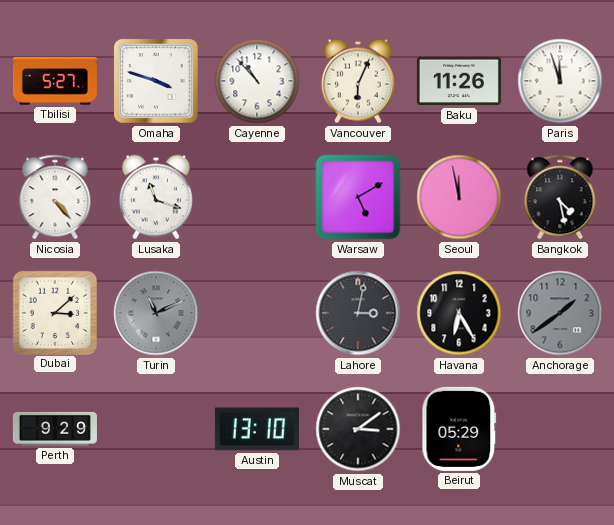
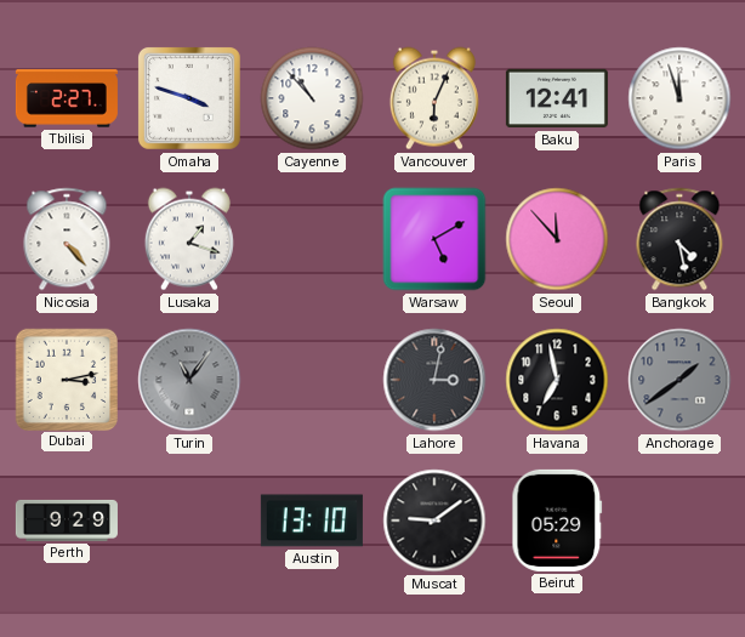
Tbilisi: 5:27 -> 2:27
Baku: 11:26 -> 12:41
Lusaka: 11:18 -> 1:18
Seoul: 11:58 -> 11:53
Dubai: 3:08 -> 3:13
Turin: 11:11 -> 11:06
Havana: 6:25 -> 6:58
Muscat: 3:09 -> 9:09
